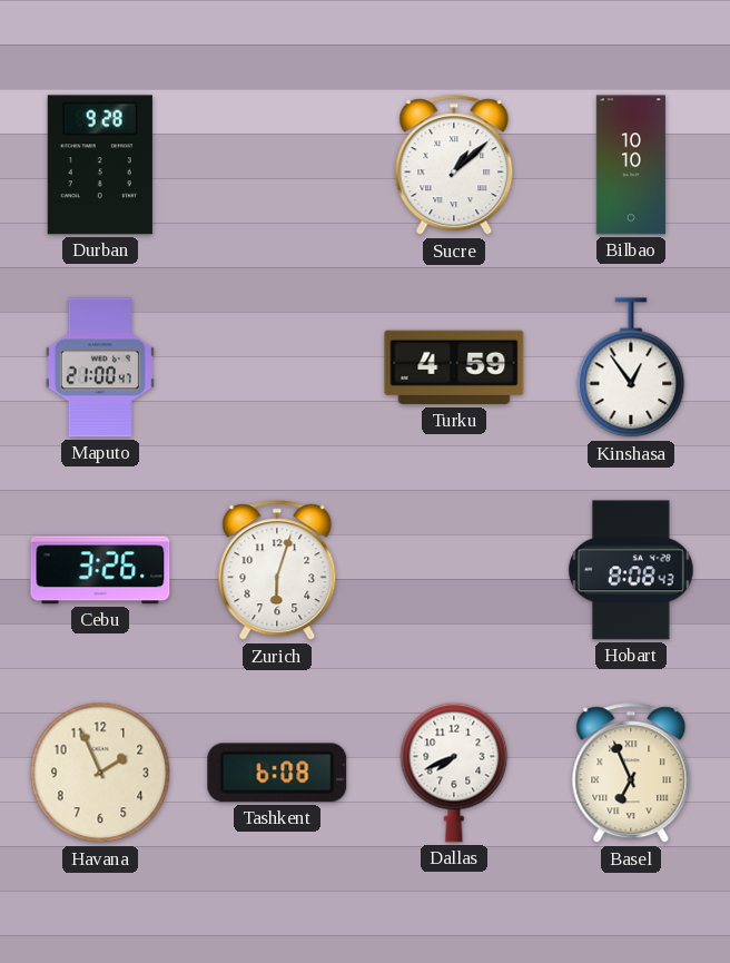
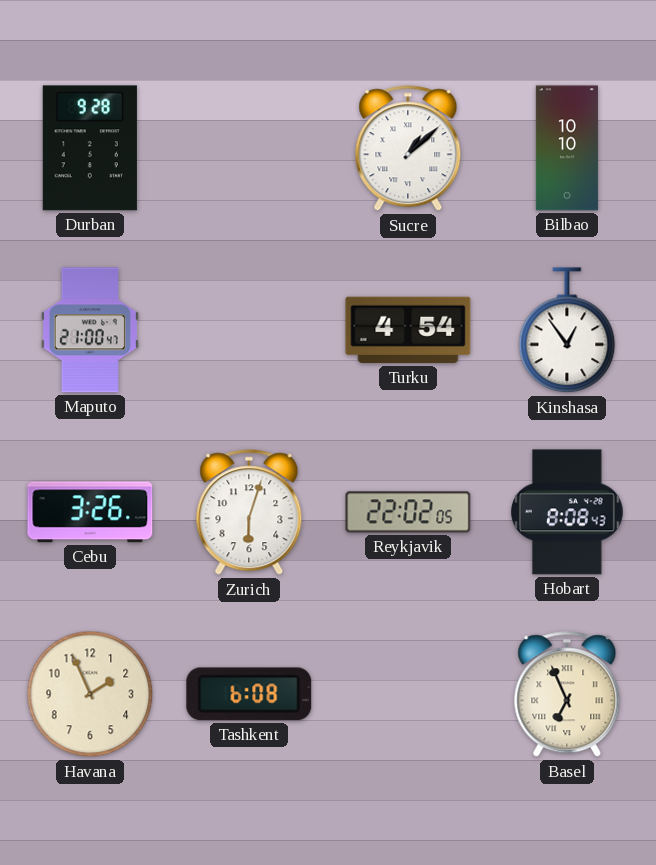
Turku: 4:59 -> 4:54
Reykjavik: none -> 22:02
Dallas: 7:41 -> none
